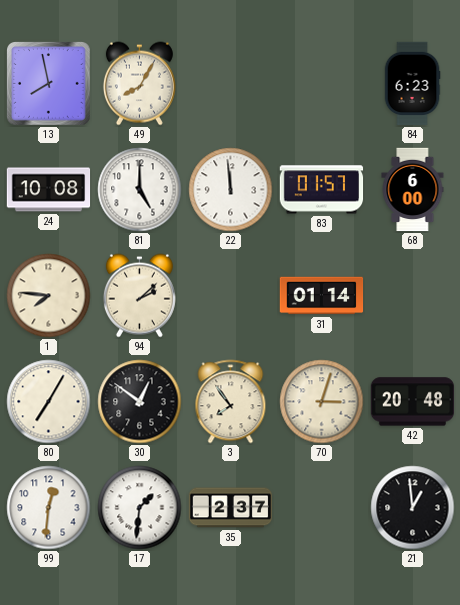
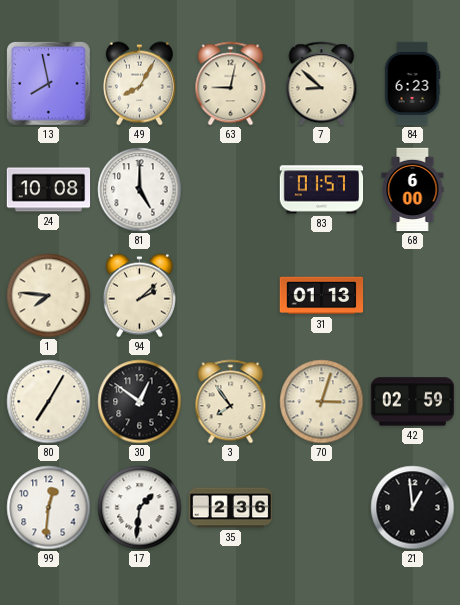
63: none -> 9:02
7: none -> 8:52
22: 11:59 -> none
31: 01:14 -> 01:13
42: 20:48 -> 02:59
35: 2:37 -> 2:36
